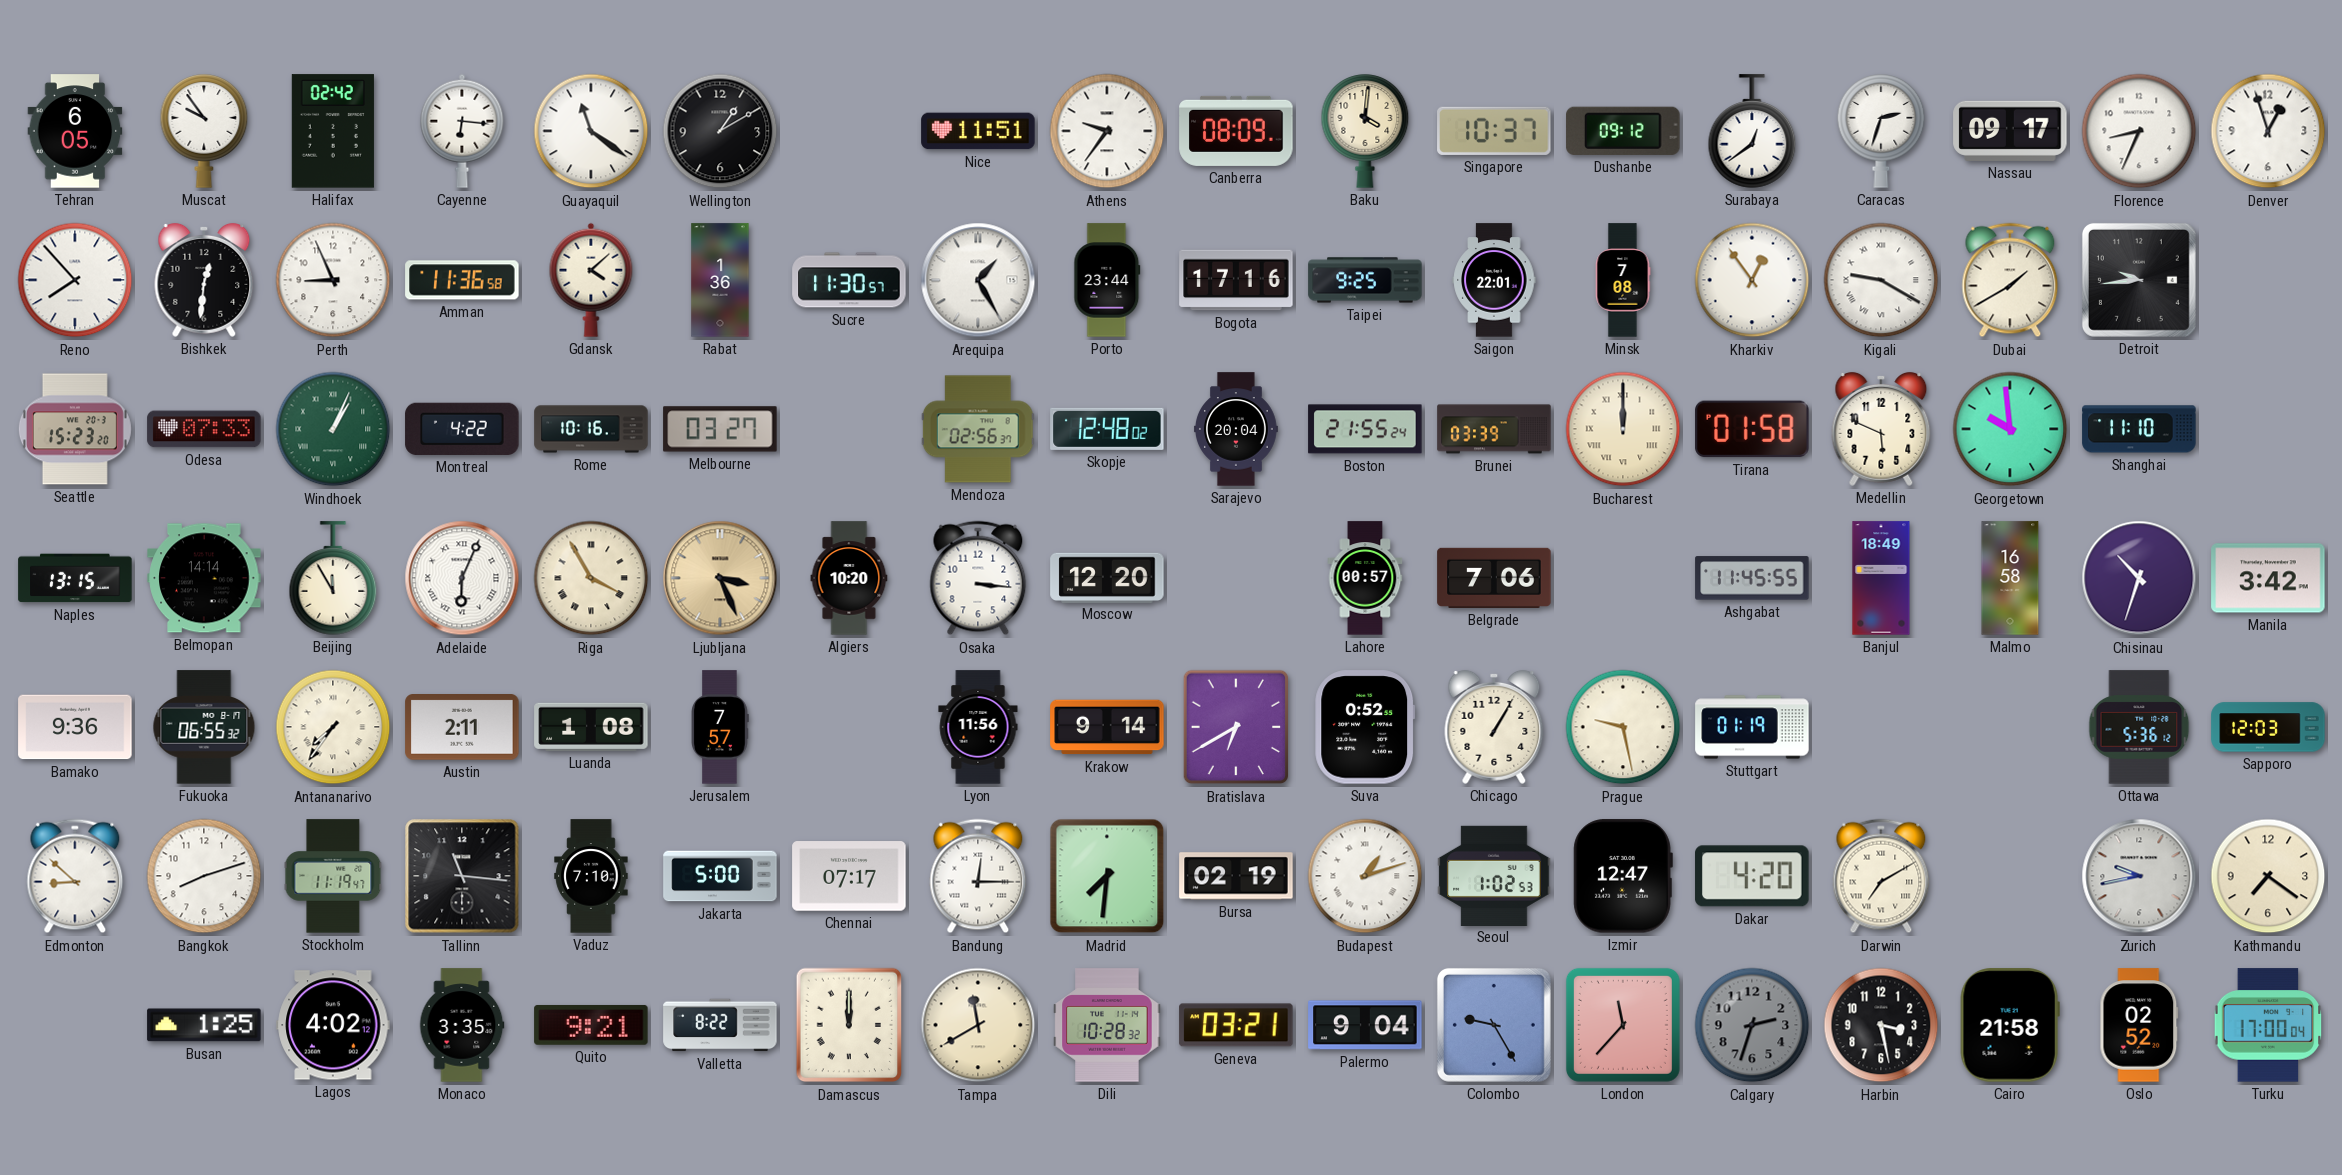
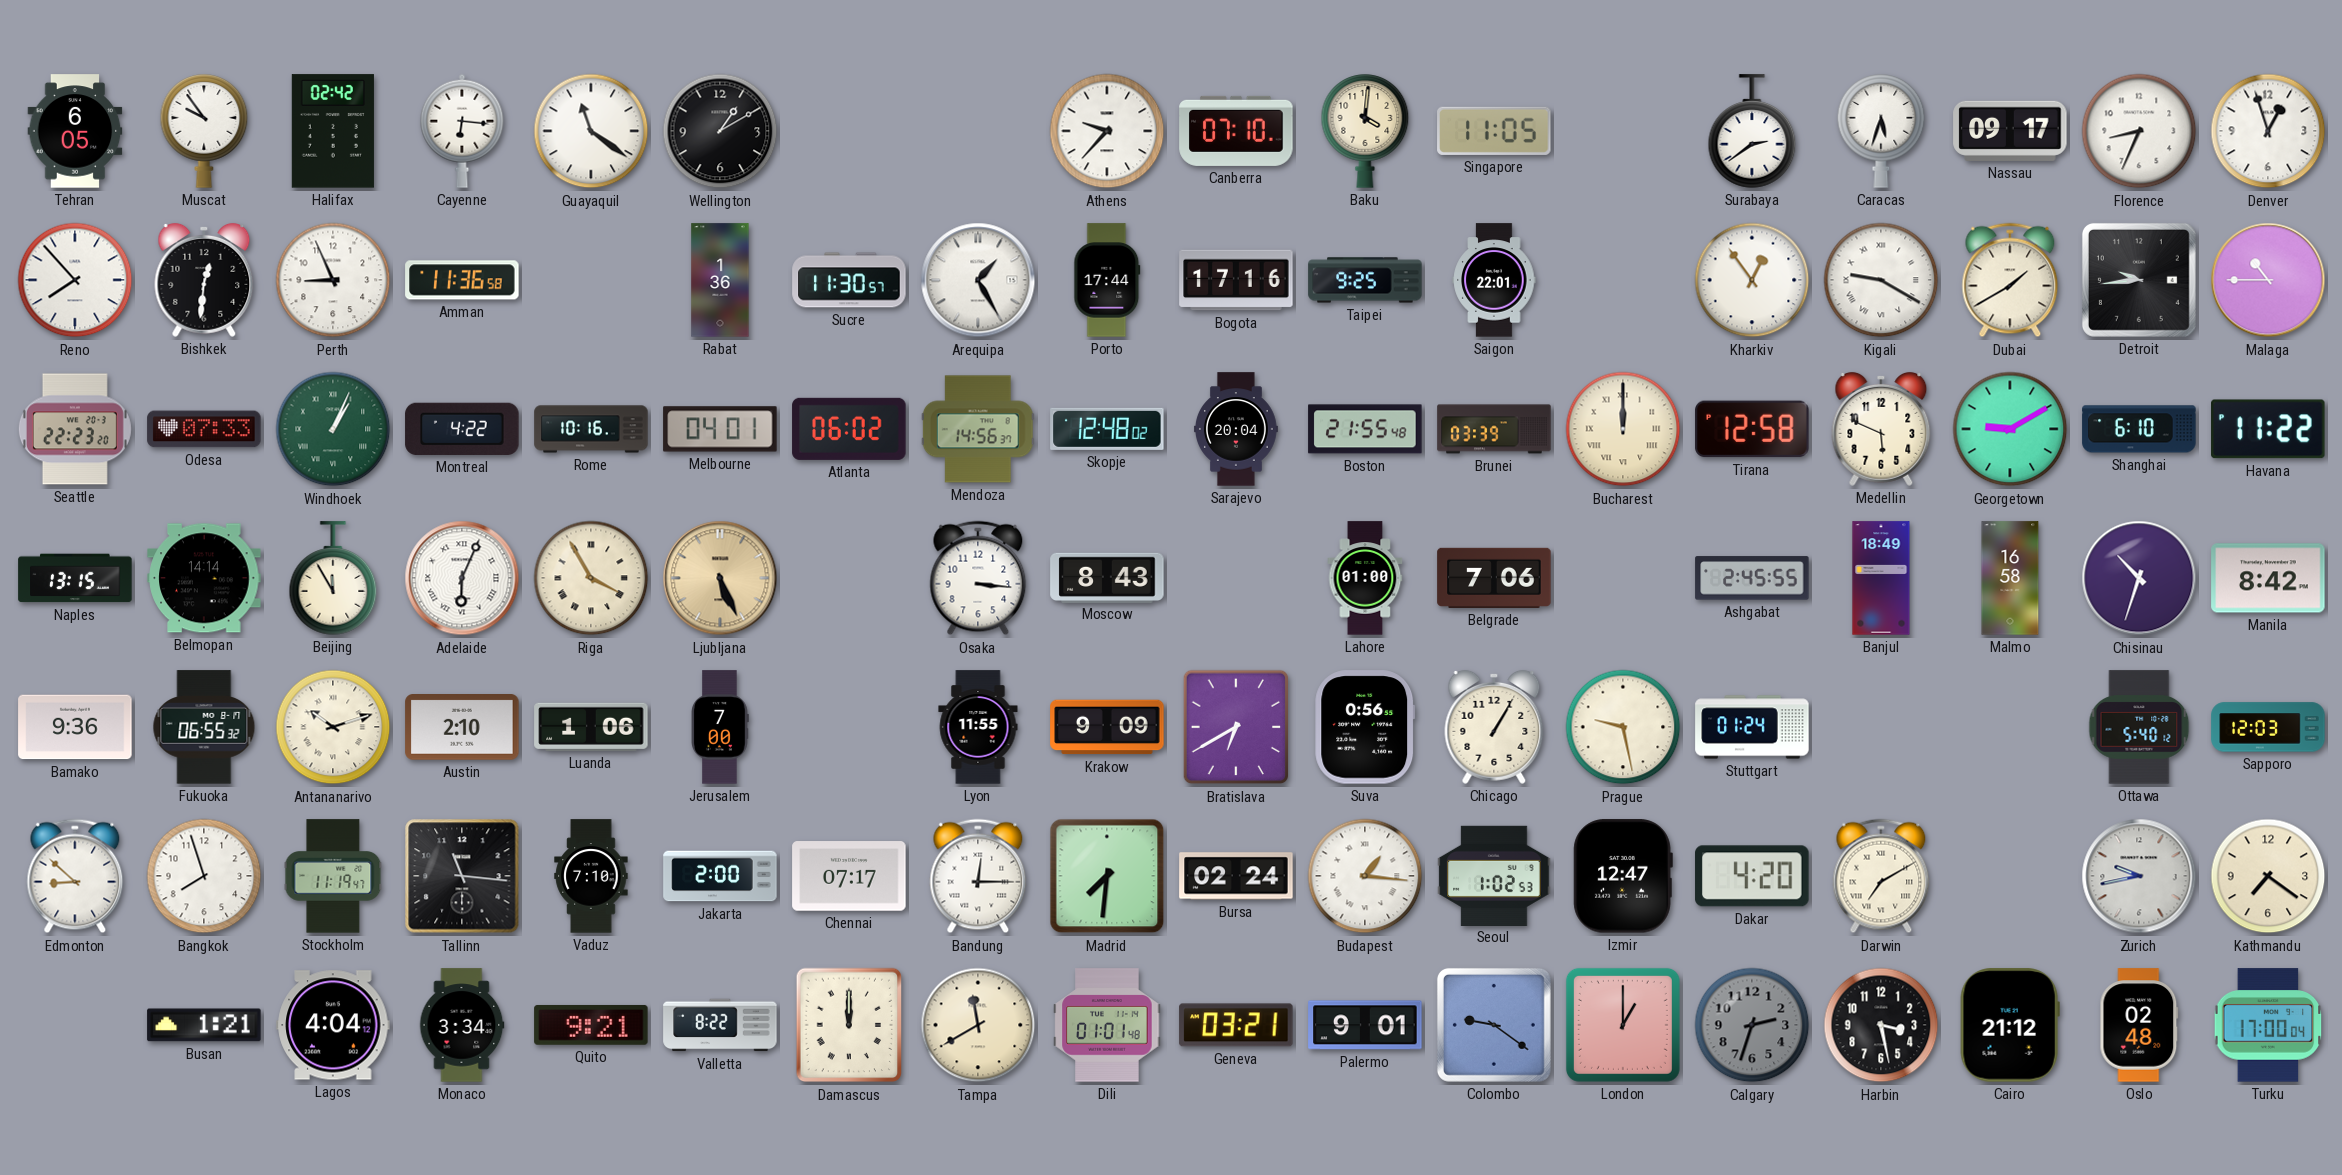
Nice: 11:51 -> none
Athens: 9:36 -> 9:37
Canberra: 08:09 -> 07:10
Singapore: 10:37 -> 11:05
Dushanbe: 09:12 -> none
Surabaya: 12:39 -> 2:39
Caracas: 2:33 -> 5:33
Gdansk: 4:08 -> none
Porto: 23:44 -> 17:44
Minsk: 7:08 -> none
Malaga: none -> 10:45
Seattle: 15:23 -> 22:23
Melbourne: 03:27 -> 04:01
Atlanta: none -> 06:02
Mendoza: 02:56 -> 14:56
Boston: 21:55:24 -> 21:55:48
Tirana: 01:58 -> 12:58
Georgetown: 9:59 -> 9:10
Shanghai: 11:10 -> 6:10
Havana: none -> 11:22
Ljubljana: 3:26 -> 5:26
Algiers: 10:20 -> none
Moscow: 12:20 -> 8:43
Lahore: 00:57 -> 01:00
Ashgabat: 11:45 -> 2:45
Manila: 3:42 -> 8:42
Antananarivo: 7:36 -> 10:12
Austin: 2:11 -> 2:10
Luanda: 1:08 -> 1:06
Jerusalem: 7:57 -> 7:00
Lyon: 11:56 -> 11:55
Krakow: 9:14 -> 9:09
Suva: 0:52 -> 0:56
Stuttgart: 01:19 -> 01:24
Ottawa: 5:36 -> 5:40
Bangkok: 8:12 -> 7:57
Jakarta: 5:00 -> 2:00
Bursa: 02:19 -> 02:24
Budapest: 1:12 -> 1:16
Busan: 1:25 -> 1:21
Lagos: 4:02 -> 4:04
Monaco: 3:35 -> 3:34
Dili: 10:28 -> 01:01
Palermo: 9:04 -> 9:01
Colombo: 9:25 -> 9:21
London: 11:37 -> 1:00
Cairo: 21:58 -> 21:12
Oslo: 02:52 -> 02:48
